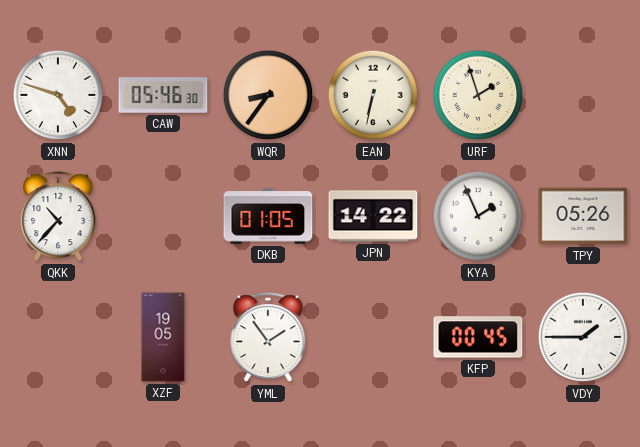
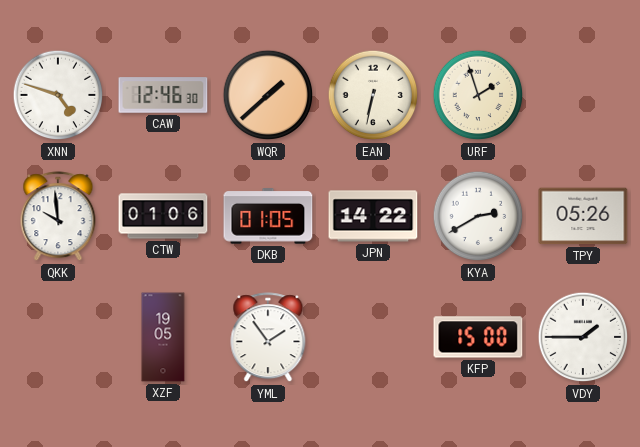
CAW: 05:46 -> 12:46
WQR: 8:36 -> 1:38
QKK: 10:37 -> 9:59
CTW: none -> 01:06
KYA: 1:56 -> 2:40
KFP: 00:45 -> 15:00
